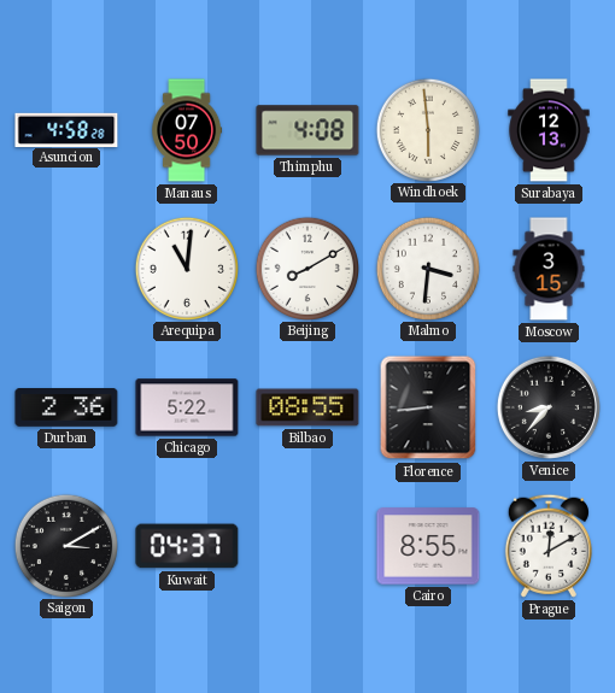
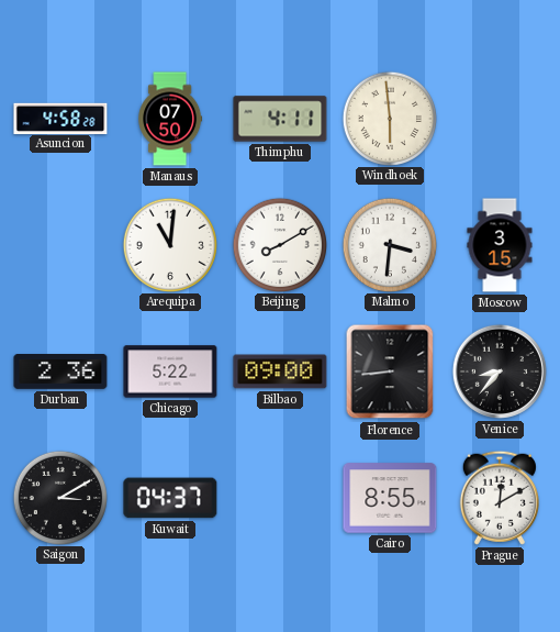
Thimphu: 4:08 -> 4:11
Surabaya: 12:13 -> none
Bilbao: 08:55 -> 09:00
